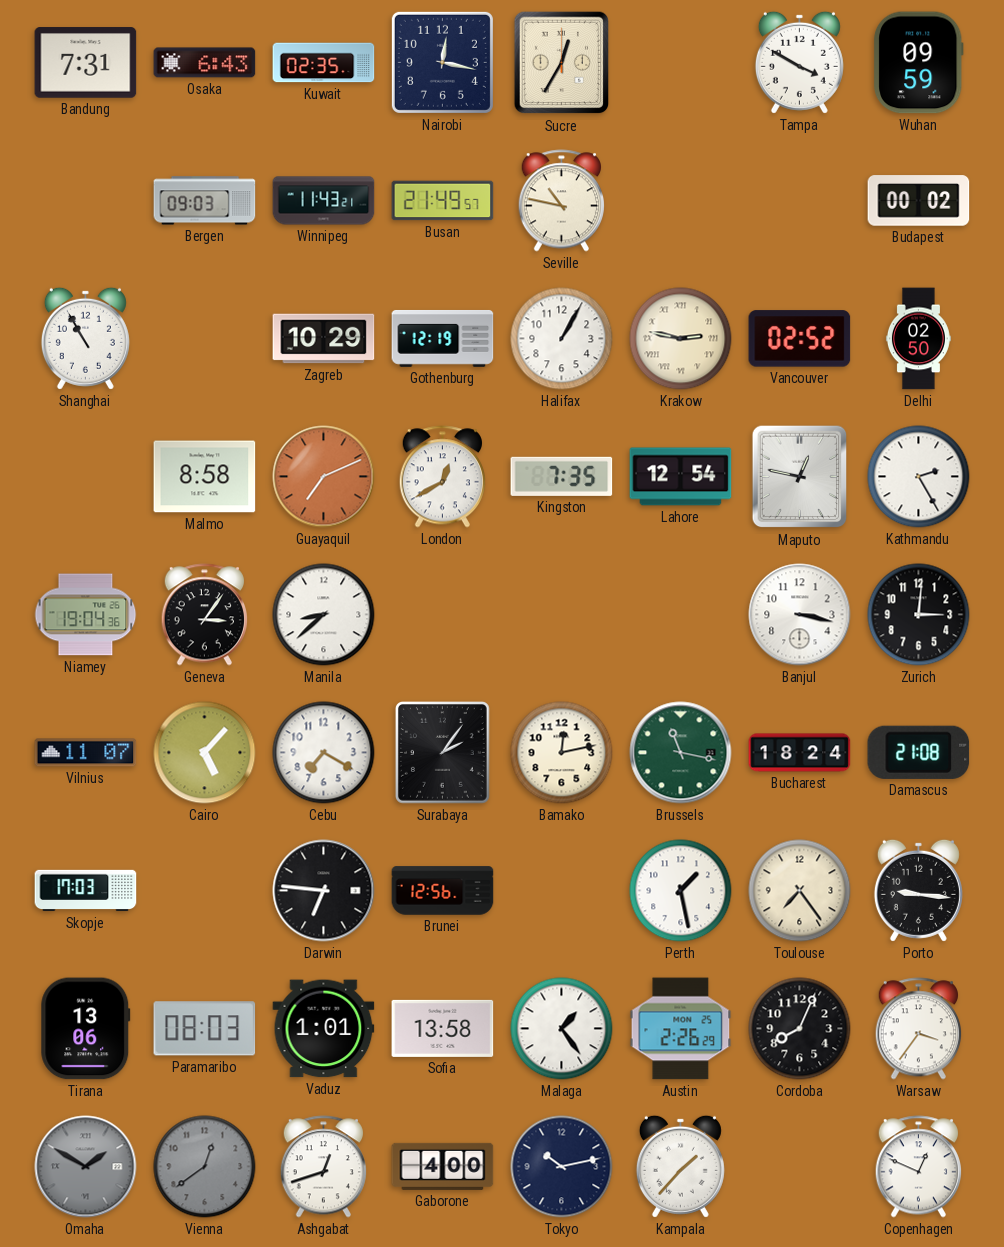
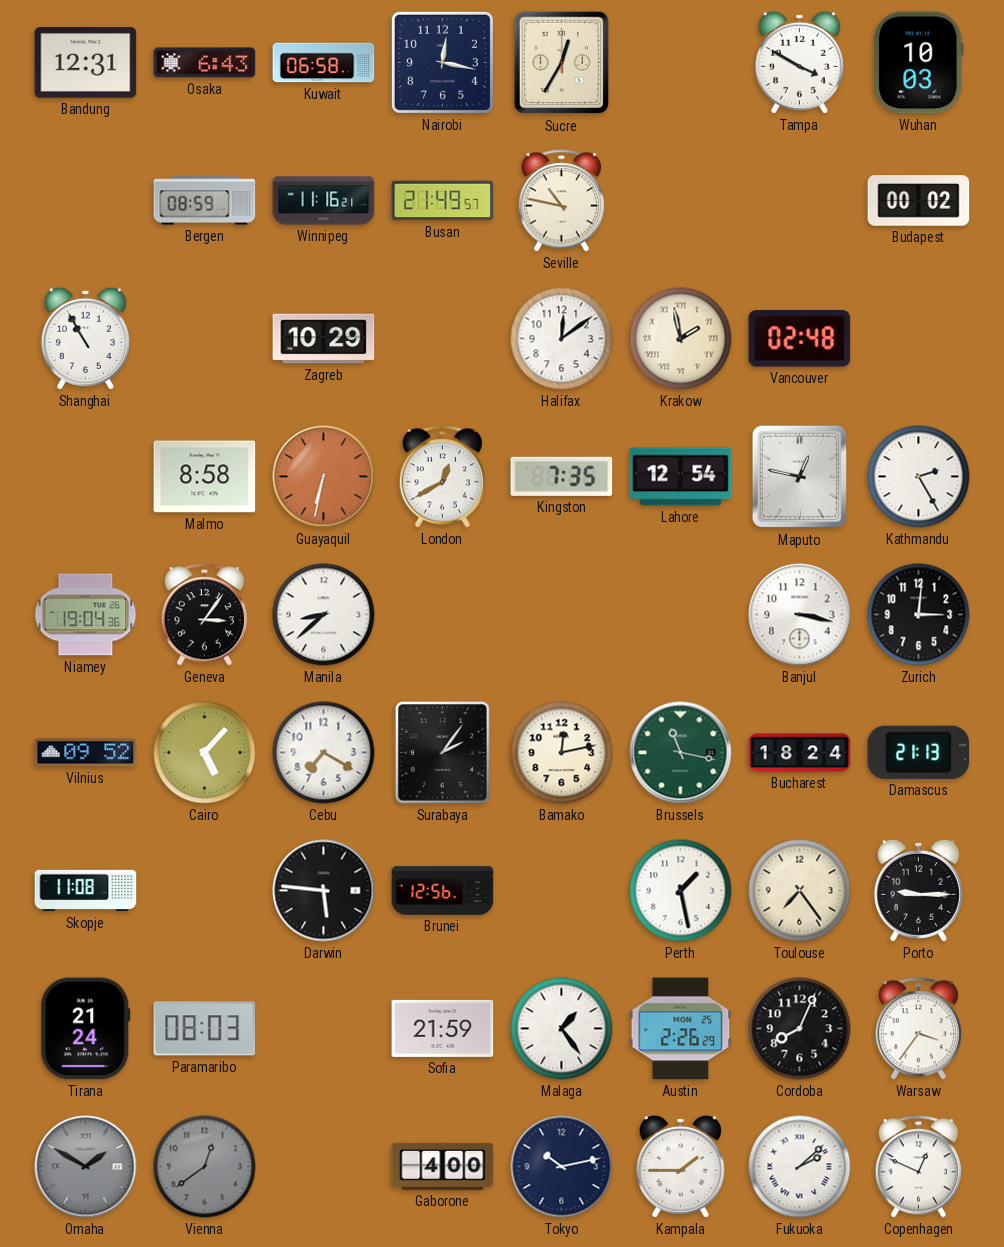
Bandung: 7:31 -> 12:31
Kuwait: 02:35 -> 06:58
Wuhan: 09:59 -> 10:03
Bergen: 09:03 -> 08:59
Winnipeg: 11:43 -> 11:16
Gothenburg: 12:19 -> none
Halifax: 1:05 -> 12:09
Krakow: 2:47 -> 1:58
Vancouver: 02:52 -> 02:48
Delhi: 02:50 -> none
Guayaquil: 7:11 -> 6:32
Vilnius: 11:07 -> 09:52
Damascus: 21:08 -> 21:13
Skopje: 17:03 -> 11:08
Darwin: 6:46 -> 5:46
Porto: 9:16 -> 9:15
Tirana: 13:06 -> 21:24
Vaduz: 1:01 -> none
Sofia: 13:58 -> 21:59
Ashgabat: 12:42 -> none
Kampala: 1:37 -> 1:45
Fukuoka: none -> 2:08
